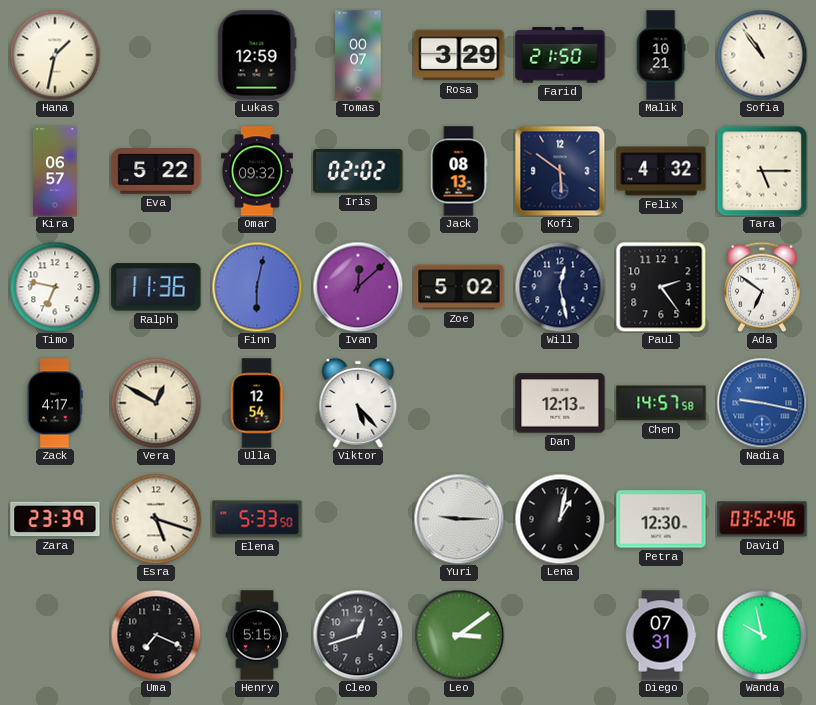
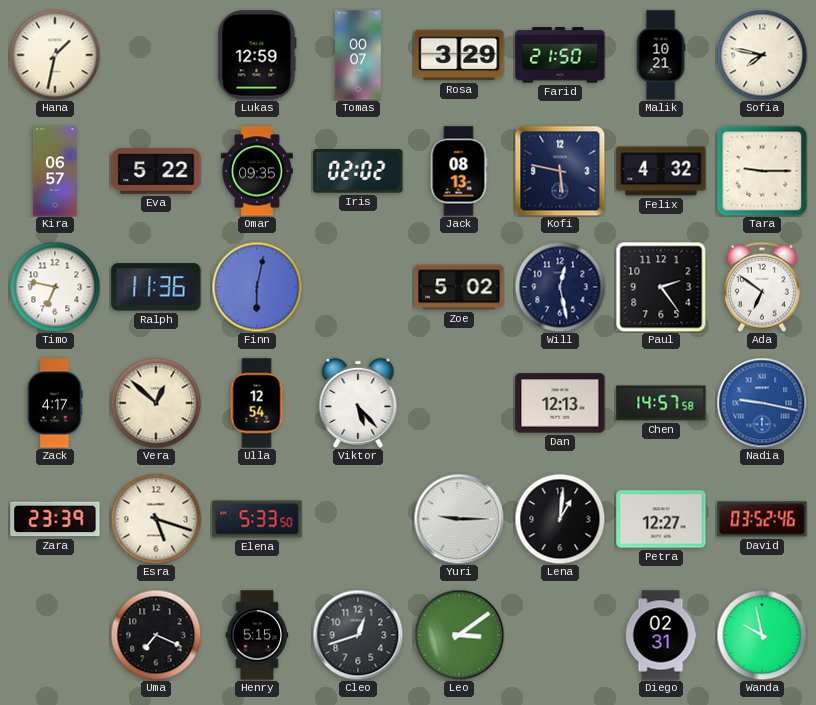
Sofia: 10:54 -> 7:47
Omar: 09:32 -> 09:35
Kofi: 5:51 -> 5:47
Tara: 5:15 -> 9:15
Ivan: 12:08 -> none
Vera: 12:50 -> 12:52
Lena: 1:02 -> 1:01
Petra: 12:30 -> 12:27
Diego: 07:31 -> 02:31
